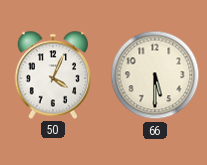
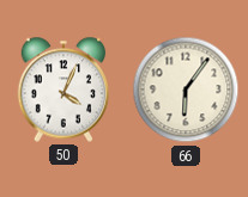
66: 5:30 -> 6:06
